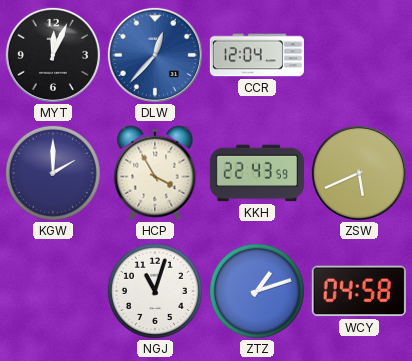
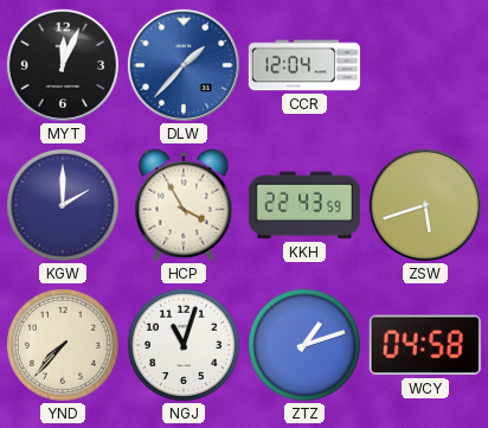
DLW: 12:37 -> 1:37
ZSW: 5:41 -> 5:42
YND: none -> 7:37
